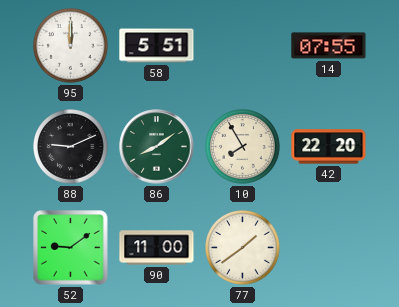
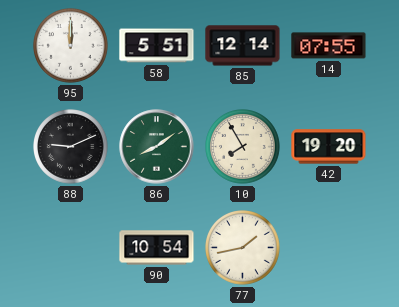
85: none -> 12:14
42: 22:20 -> 19:20
52: 9:09 -> none
90: 11:00 -> 10:54
77: 1:39 -> 1:43
